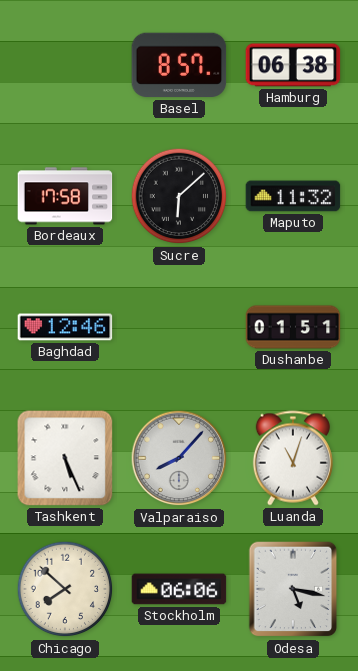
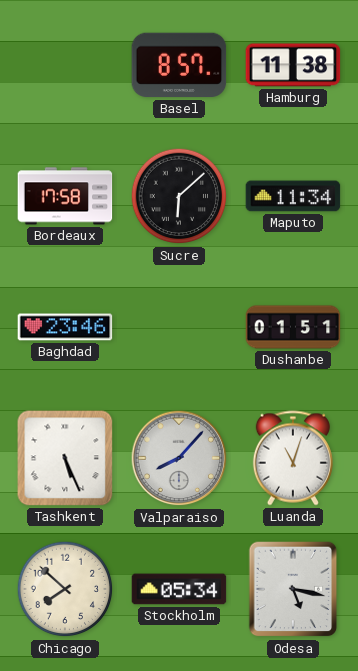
Hamburg: 06:38 -> 11:38
Maputo: 11:32 -> 11:34
Baghdad: 12:46 -> 23:46
Stockholm: 06:06 -> 05:34
